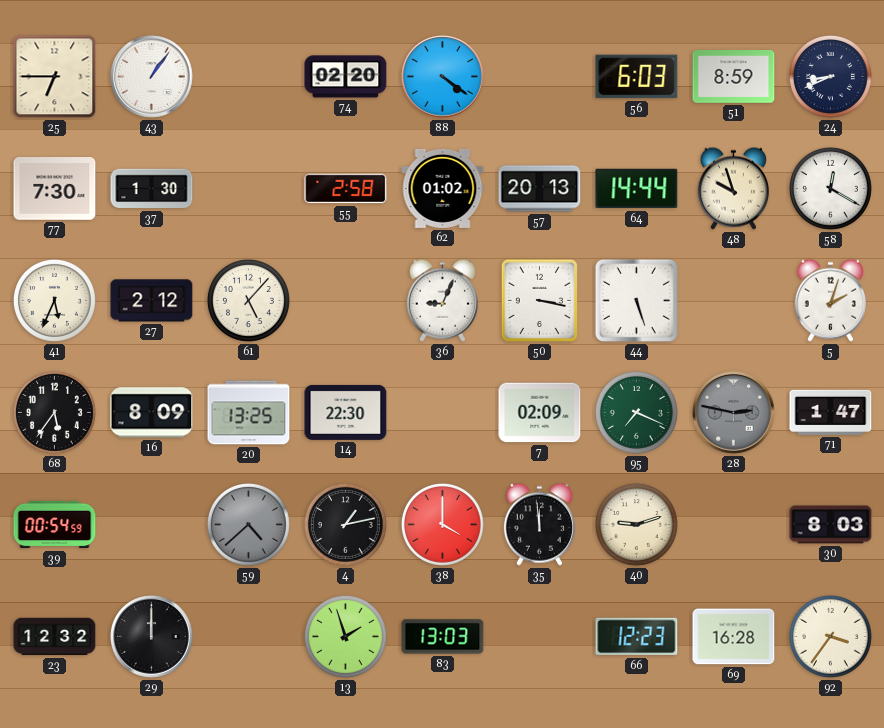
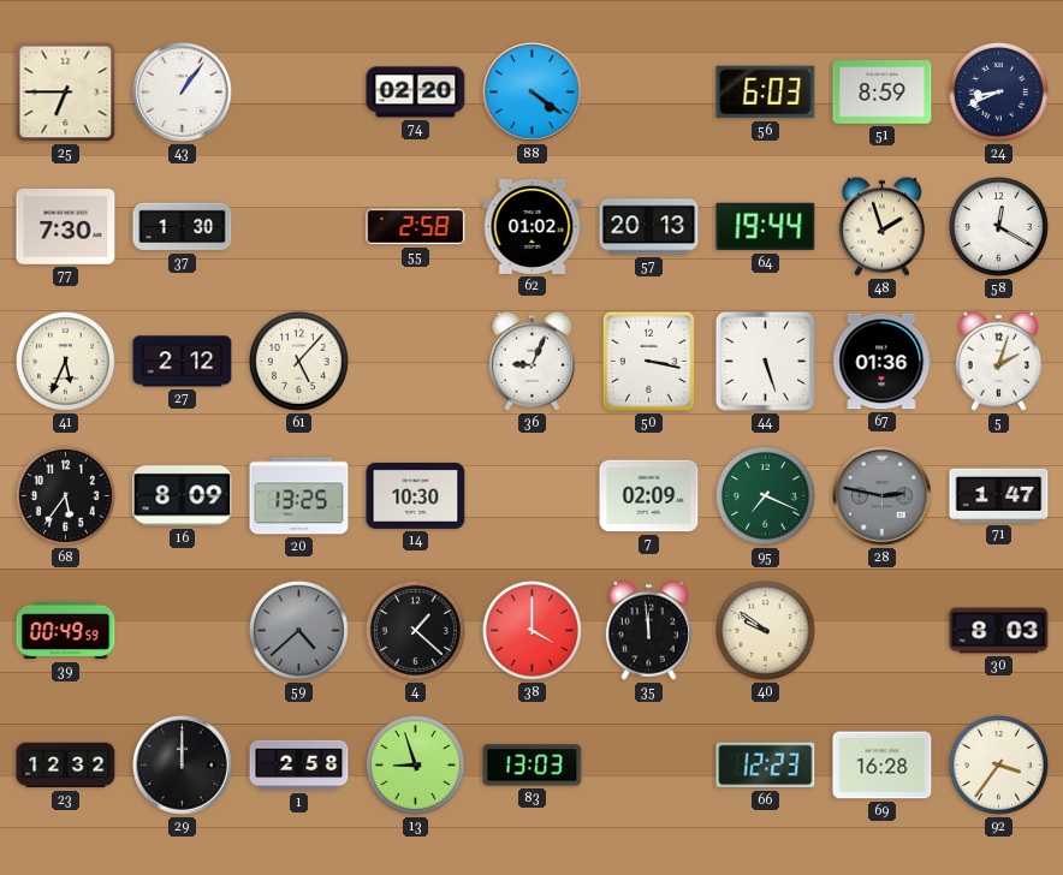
64: 14:44 -> 19:44
48: 9:57 -> 1:57
67: none -> 01:36
14: 22:30 -> 10:30
39: 00:54 -> 00:49
4: 1:13 -> 1:22
40: 9:12 -> 9:51
1: none -> 2:58
13: 1:57 -> 8:57
